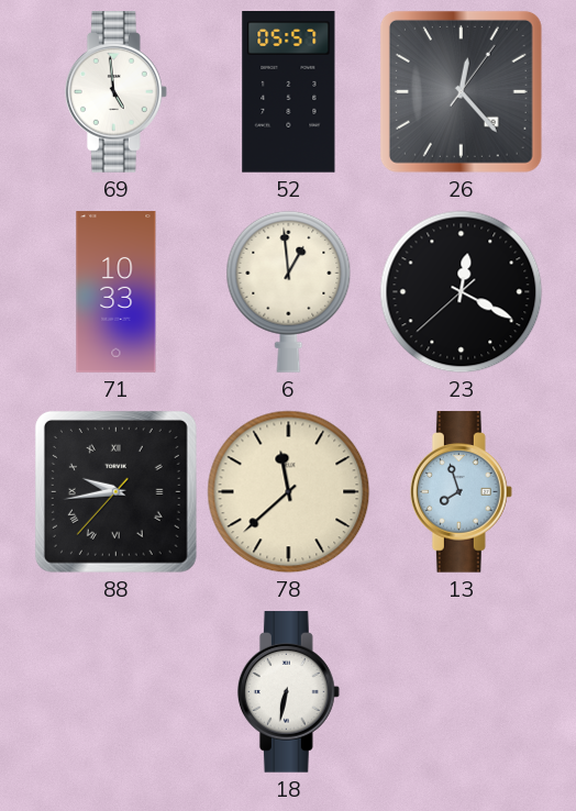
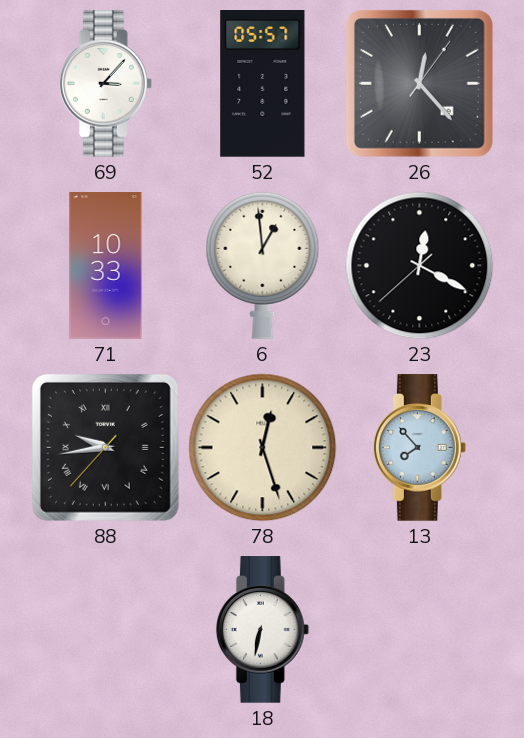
69: 4:59 -> 3:07
78: 11:38 -> 12:27
13: 7:57 -> 7:53
